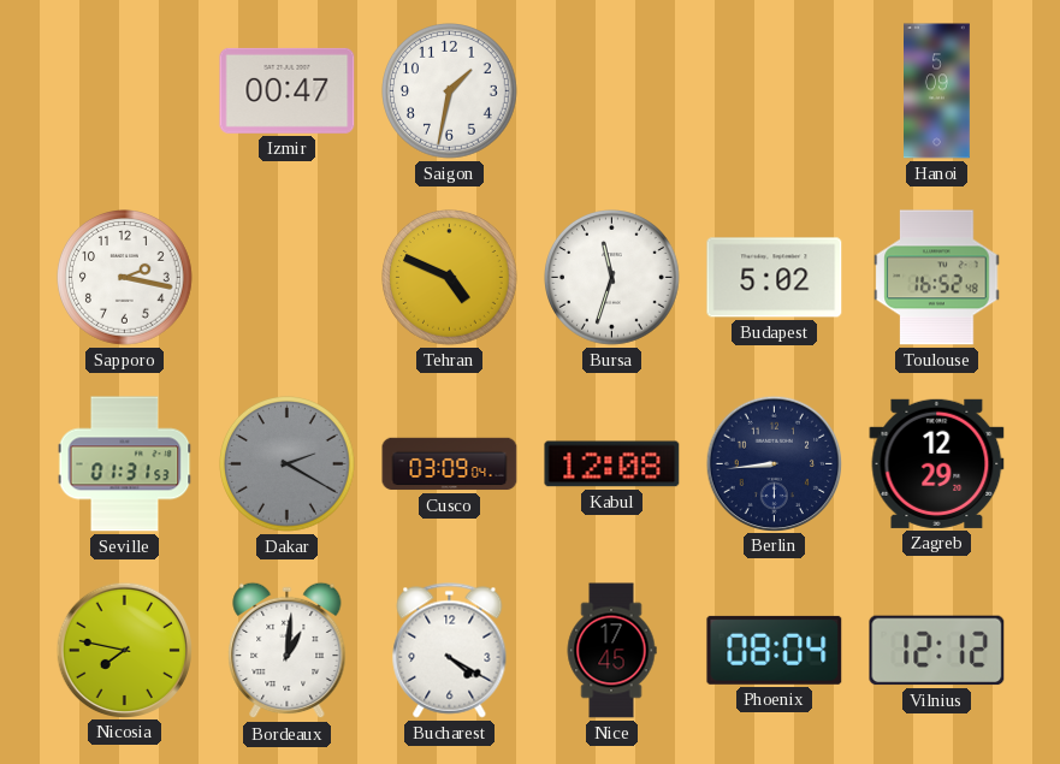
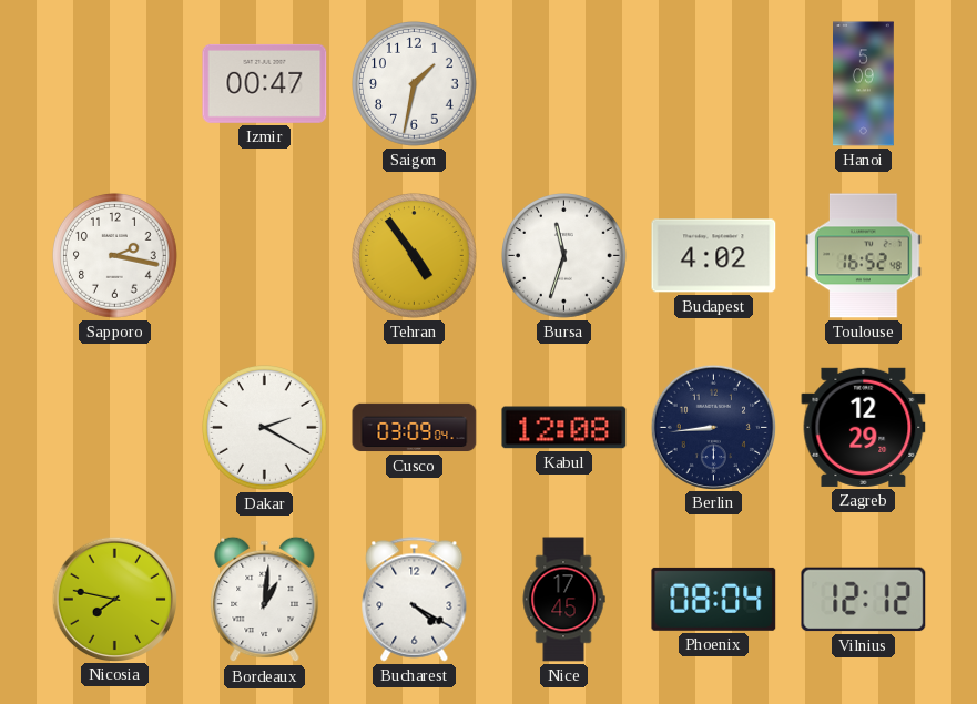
Tehran: 4:49 -> 4:54
Budapest: 5:02 -> 4:02
Seville: 01:31 -> none
Dakar dial: grey -> white
